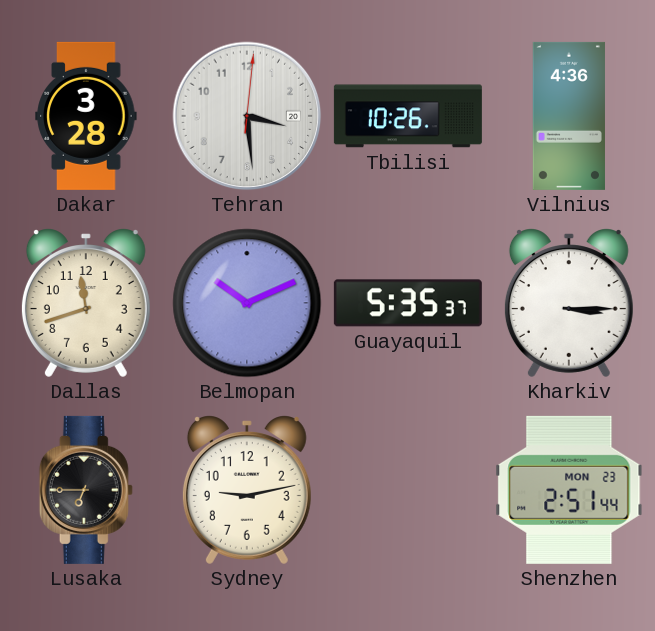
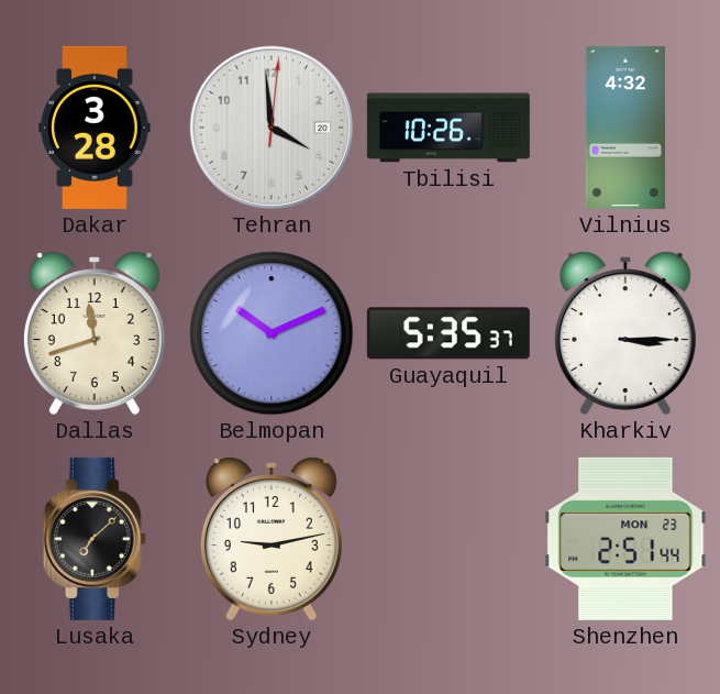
Tehran: 3:29 -> 3:59
Vilnius: 4:36 -> 4:32
Lusaka: 6:45 -> 7:08
